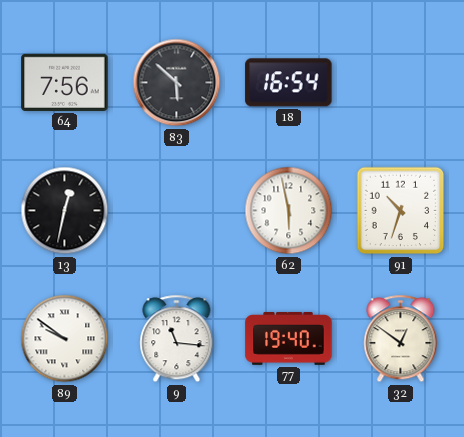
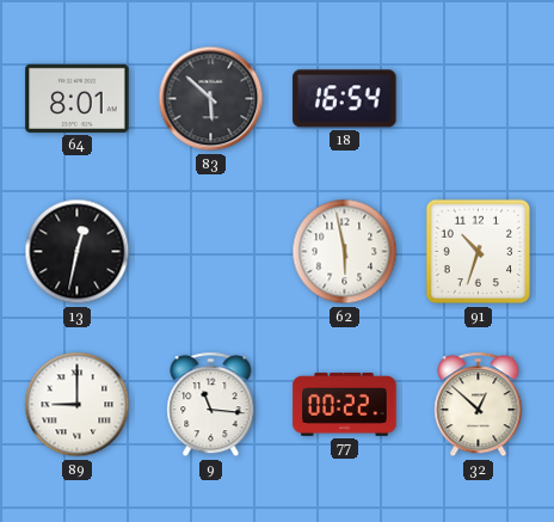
64: 7:56 -> 8:01
89: 9:51 -> 9:00
77: 19:40 -> 00:22
32: 12:51 -> 12:52
